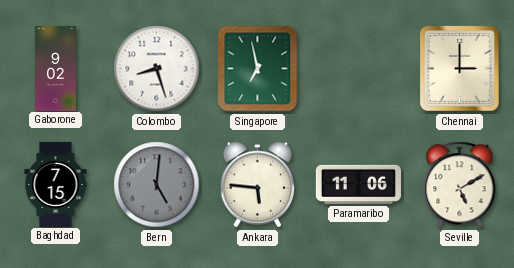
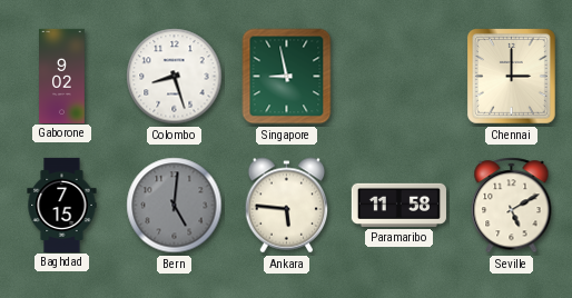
Singapore: 6:58 -> 8:58
Paramaribo: 11:06 -> 11:58
